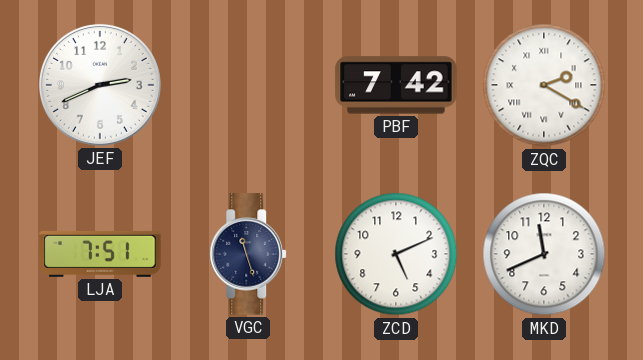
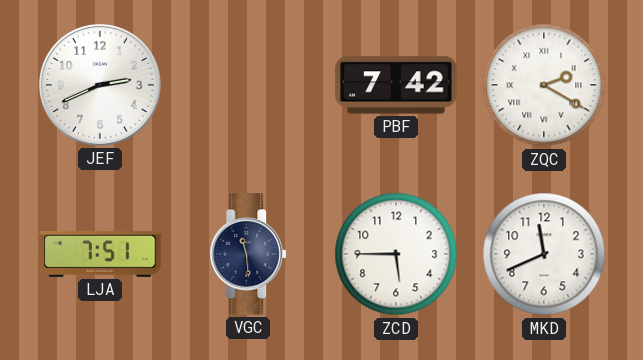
VGC: 11:27 -> 11:29
ZCD: 5:11 -> 5:45
